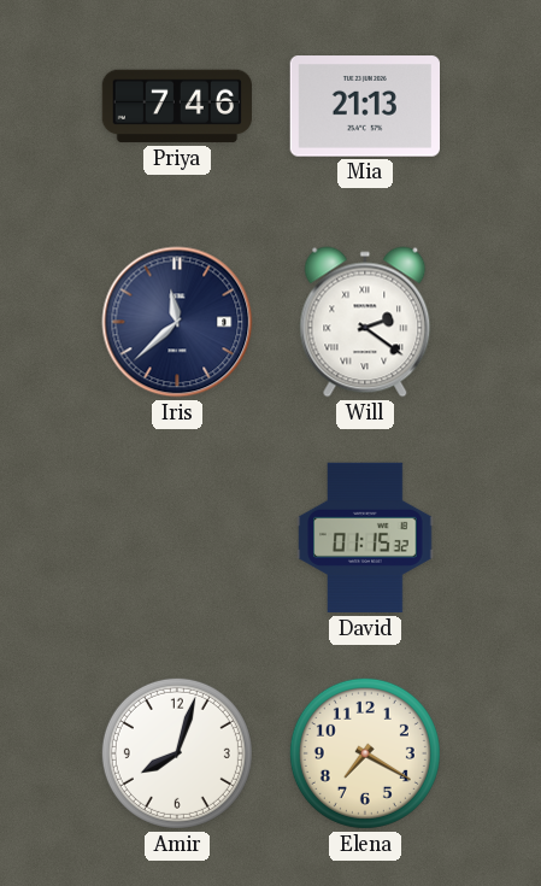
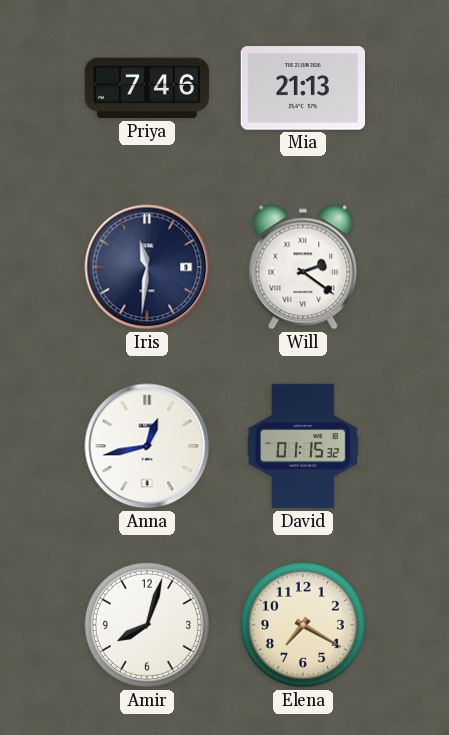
Iris: 11:38 -> 11:31
Anna: none -> 12:43
